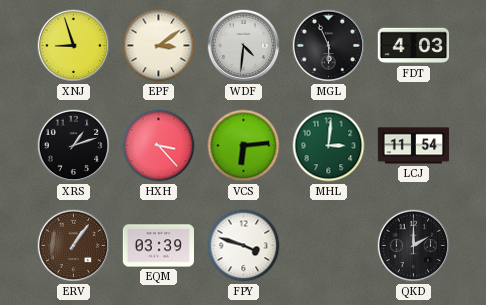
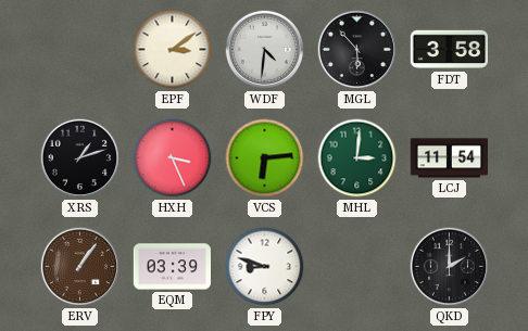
XNJ: 8:57 -> none
MGL: 5:56 -> 5:53
FDT: 4:03 -> 3:58
HXH: 3:23 -> 3:26
FPY: 3:48 -> 8:48
